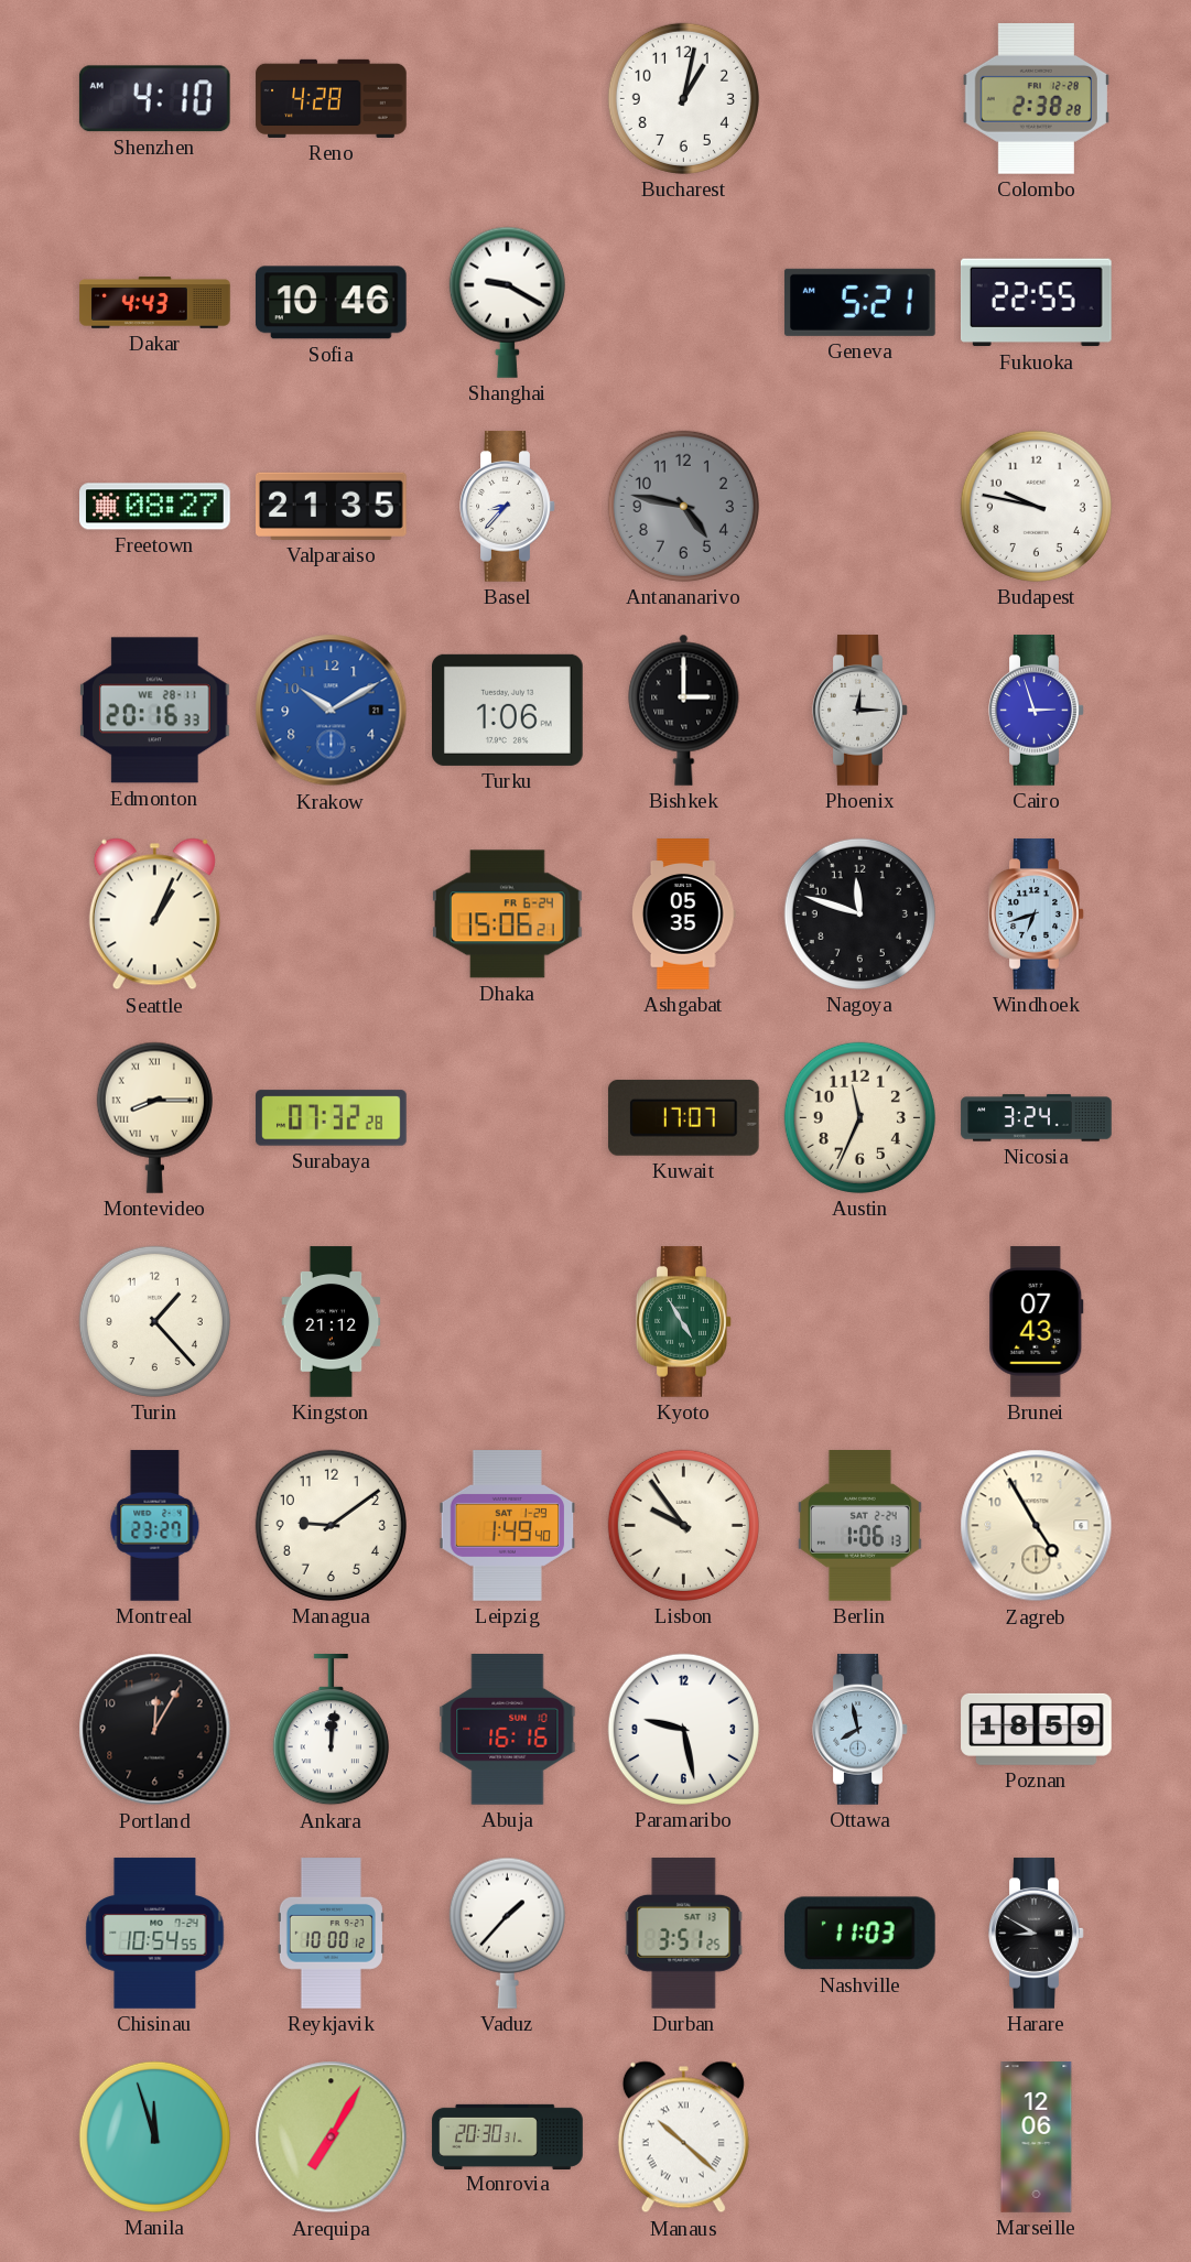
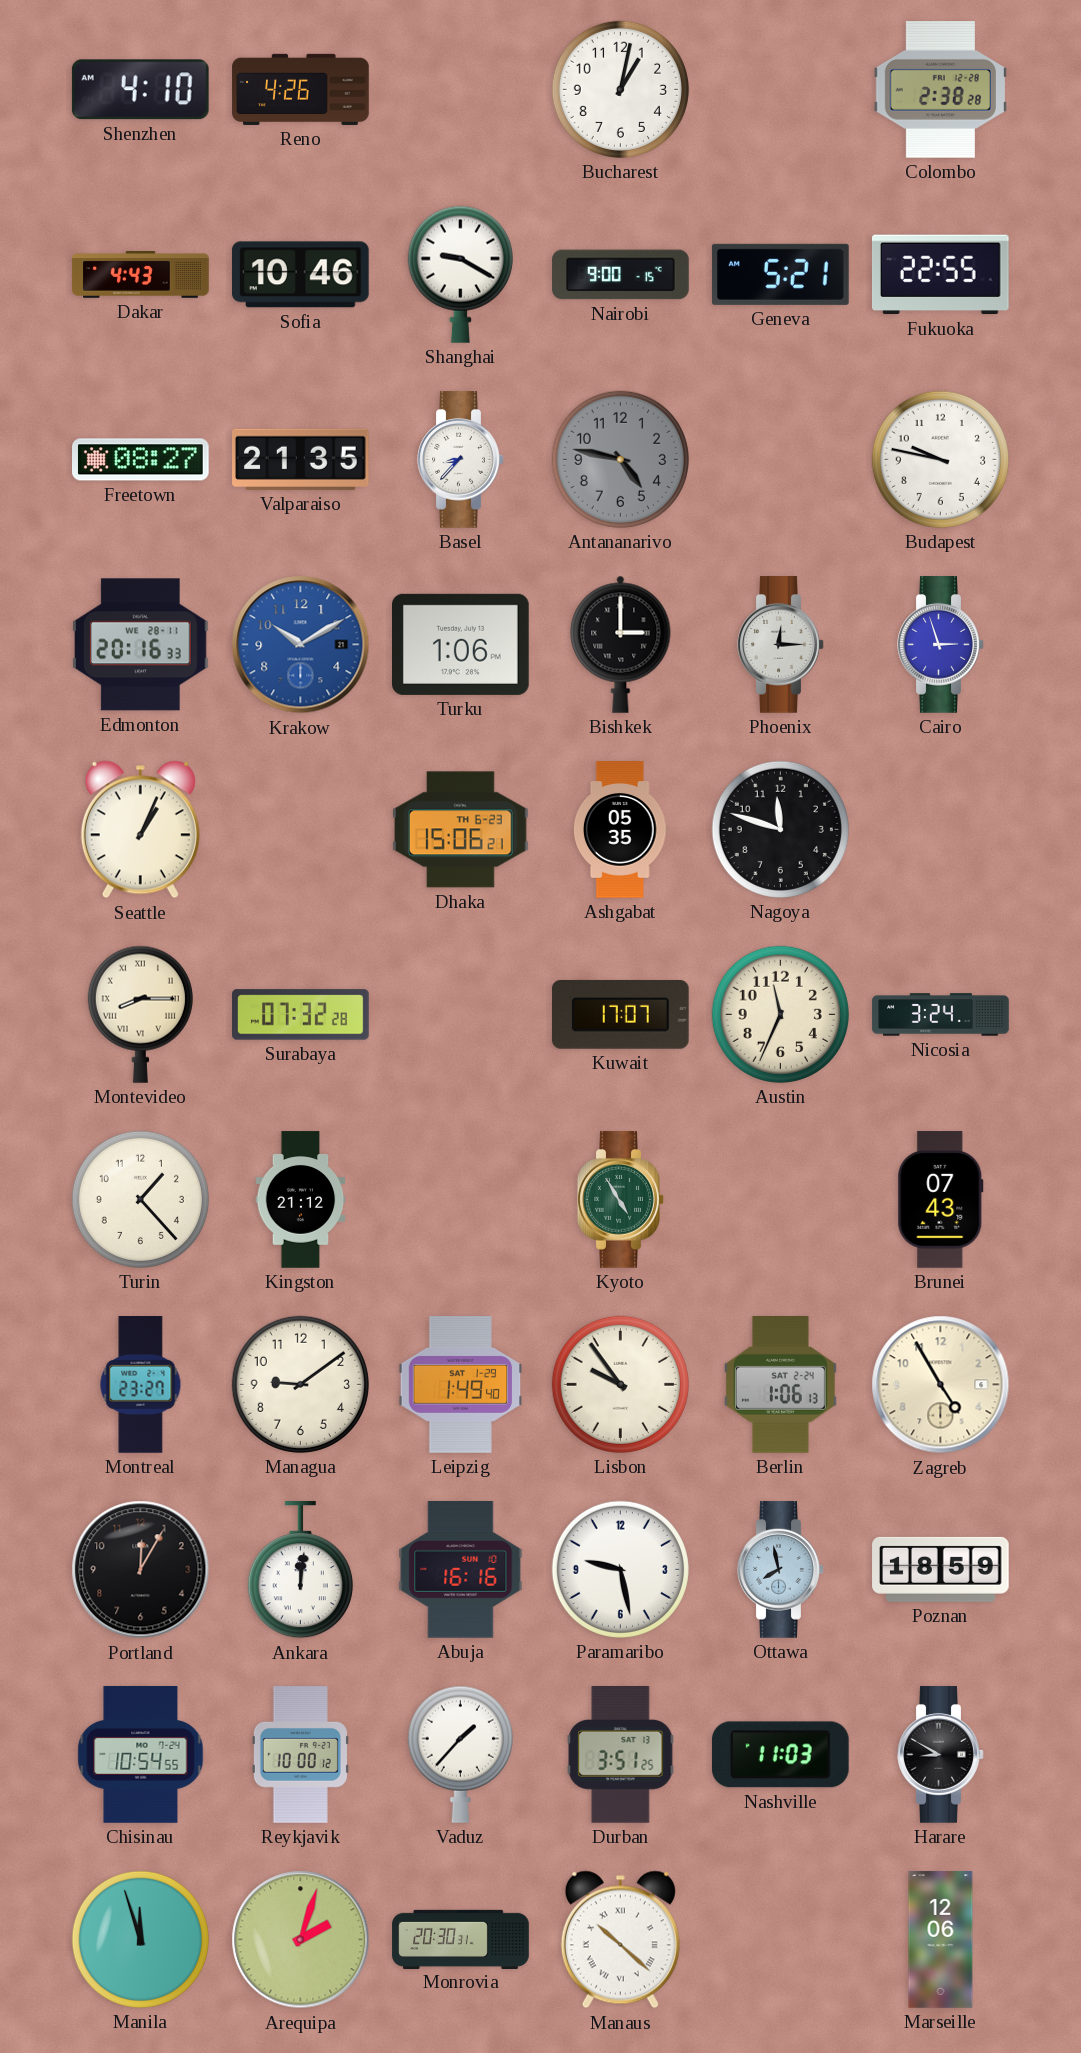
Reno: 4:28 -> 4:26
Nairobi: none -> 9:00
Dhaka date: FR 6-24 -> TH 6-23
Windhoek: 6:42 -> none
Arequipa: 7:05 -> 2:03
